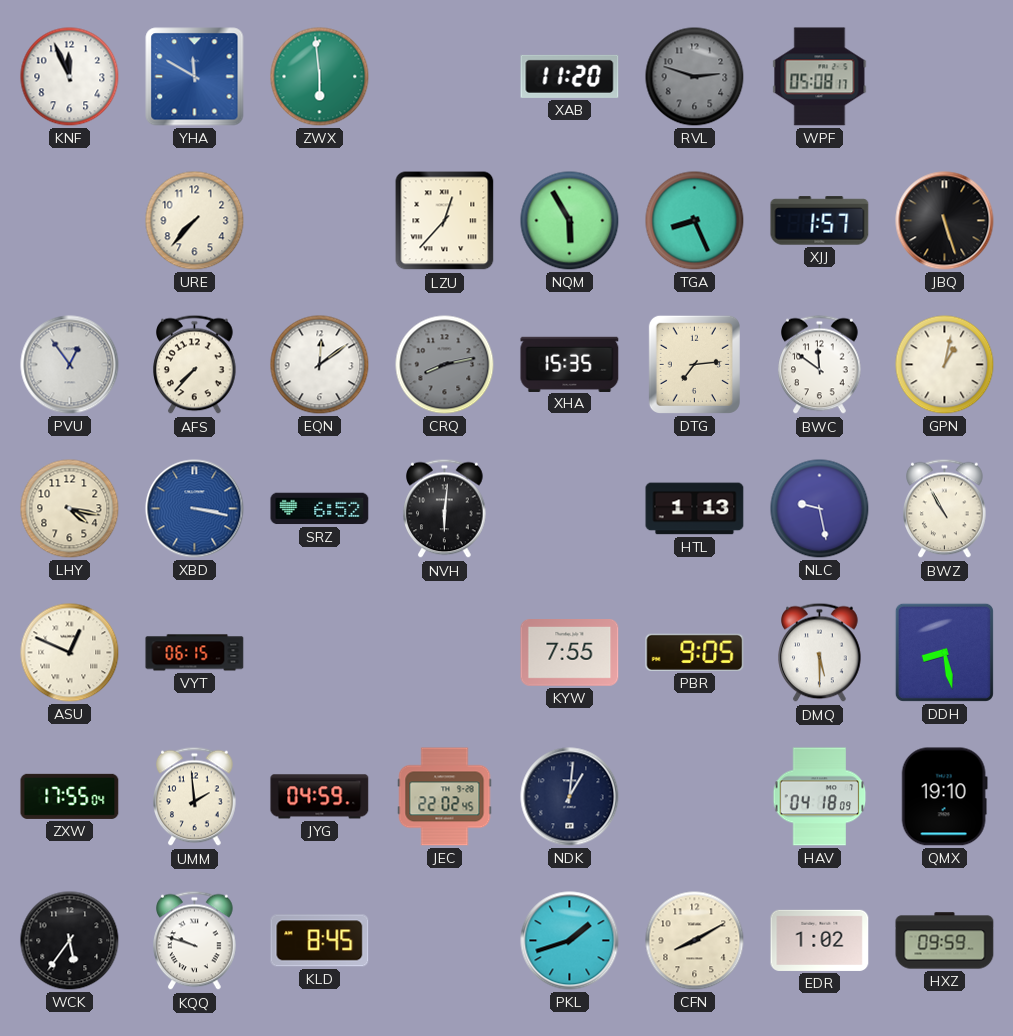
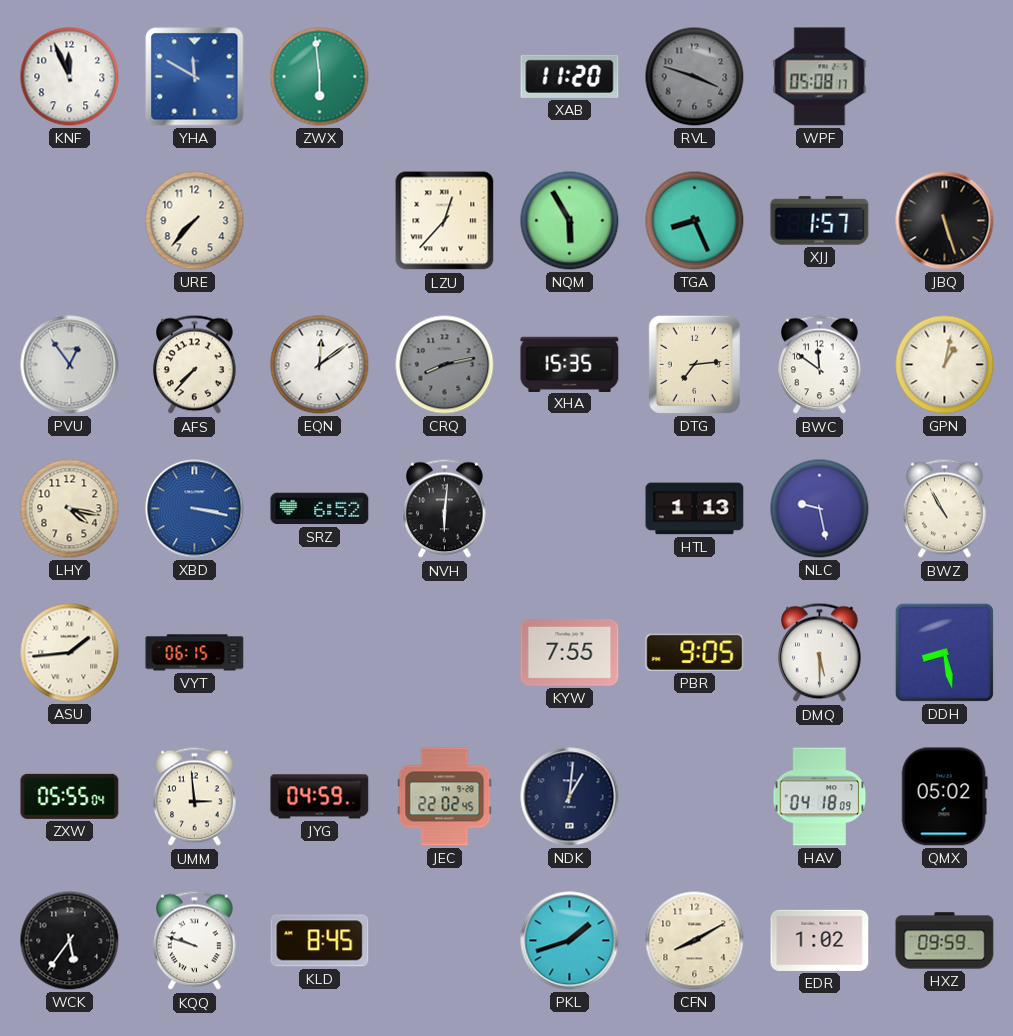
RVL: 2:48 -> 3:48
ASU: 12:49 -> 1:44
ZXW: 17:55 -> 05:55
UMM: 1:59 -> 2:59
QMX: 19:10 -> 05:02
